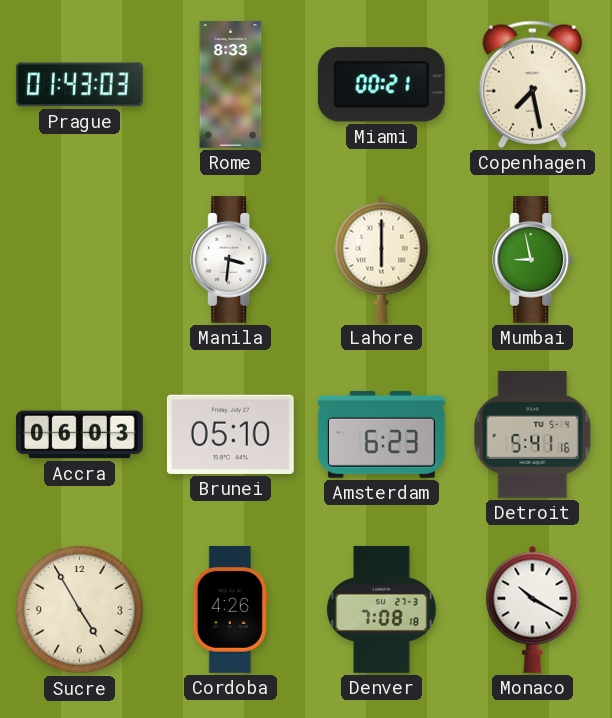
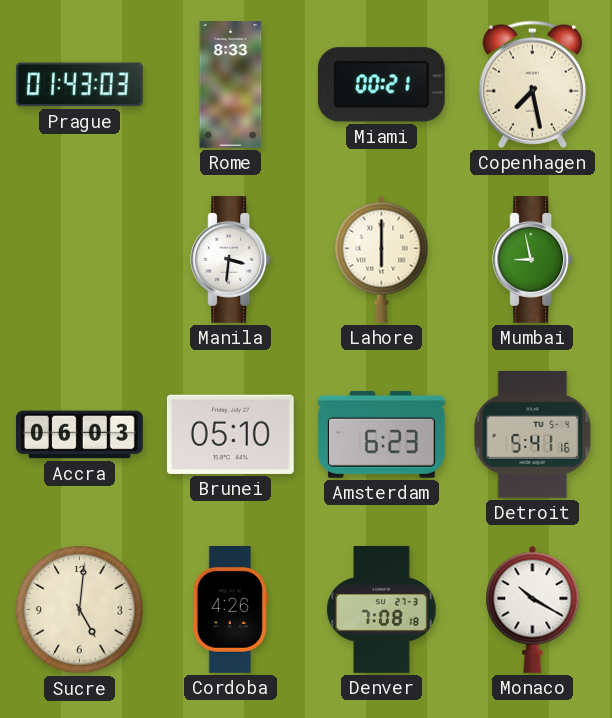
Sucre: 4:55 -> 5:01
